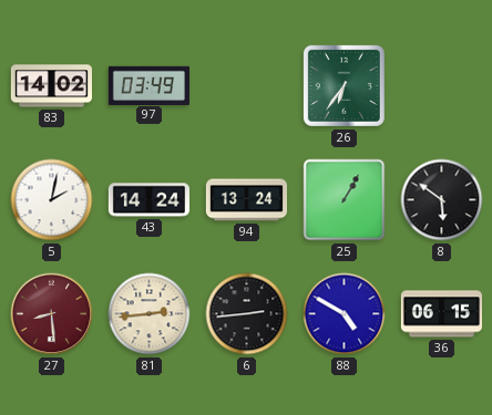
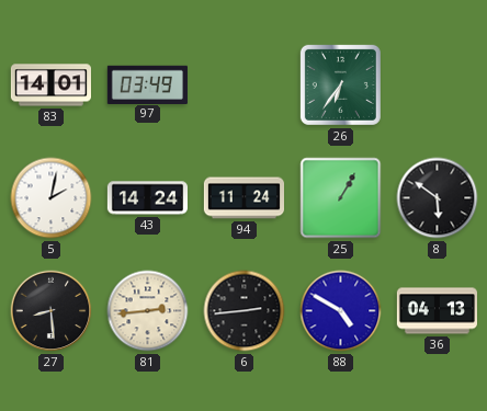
83: 14:02 -> 14:01
94: 13:24 -> 11:24
27 dial: burgundy -> black
36: 06:15 -> 04:13
